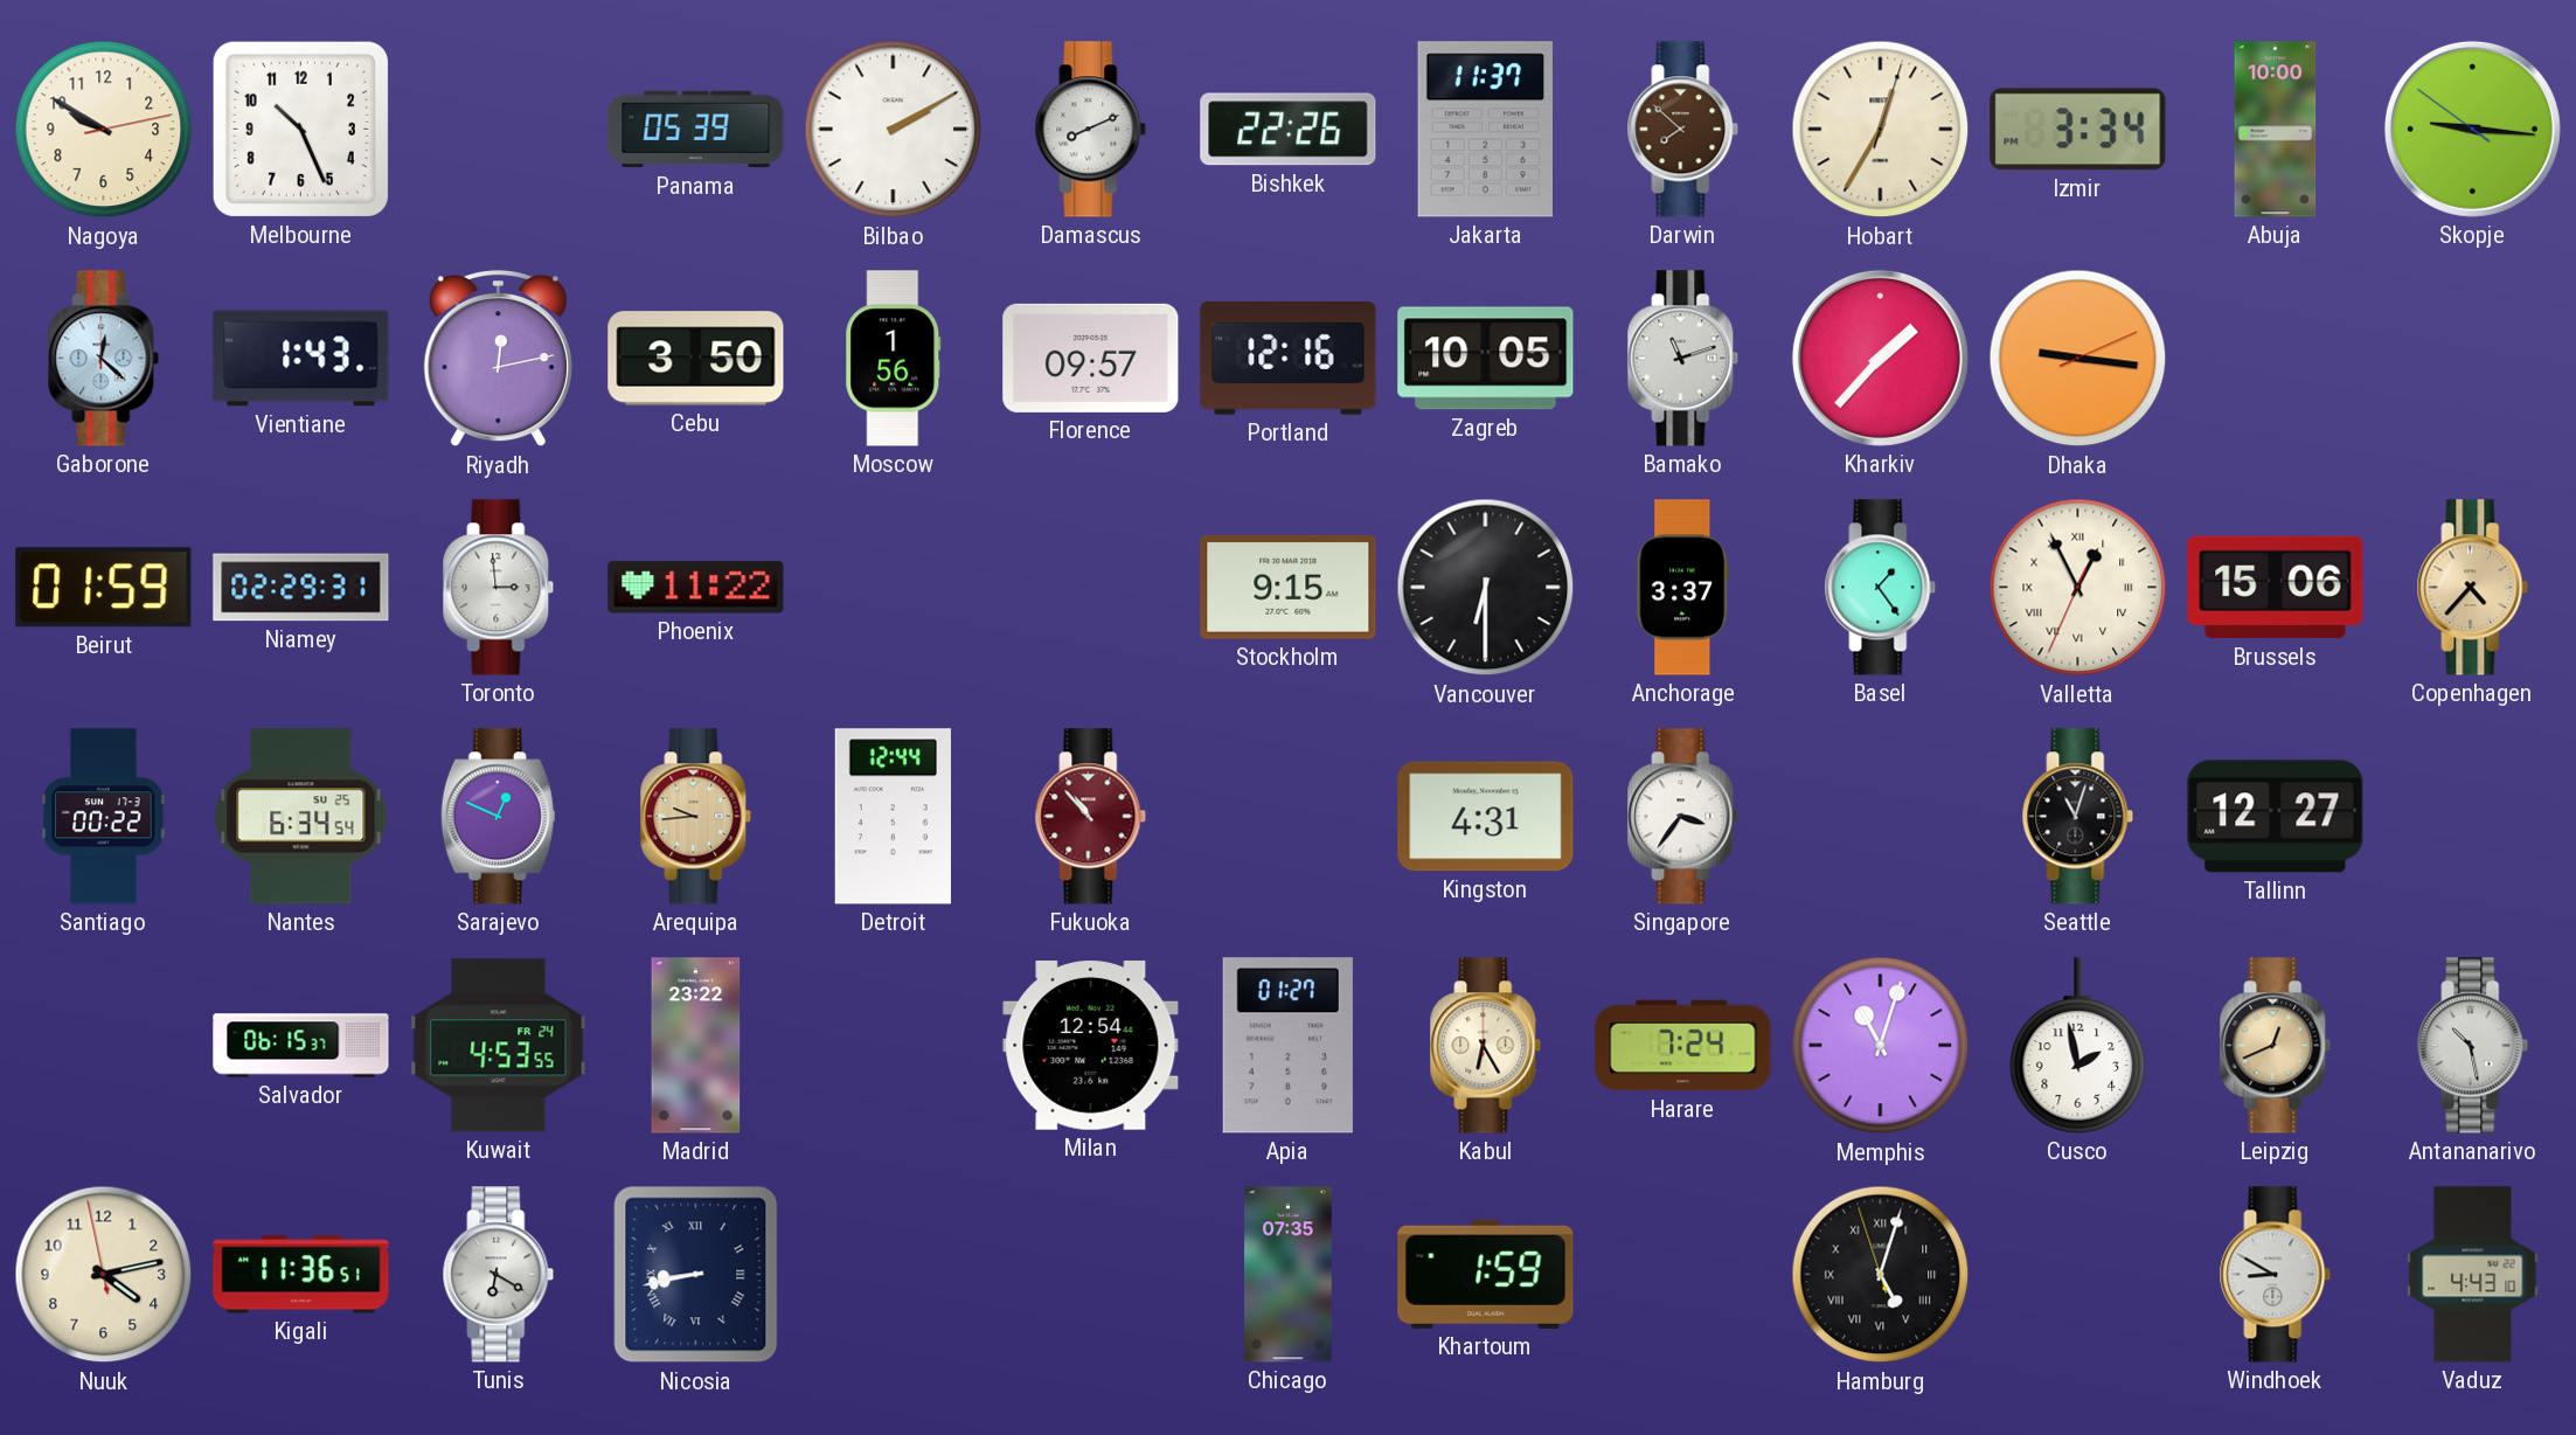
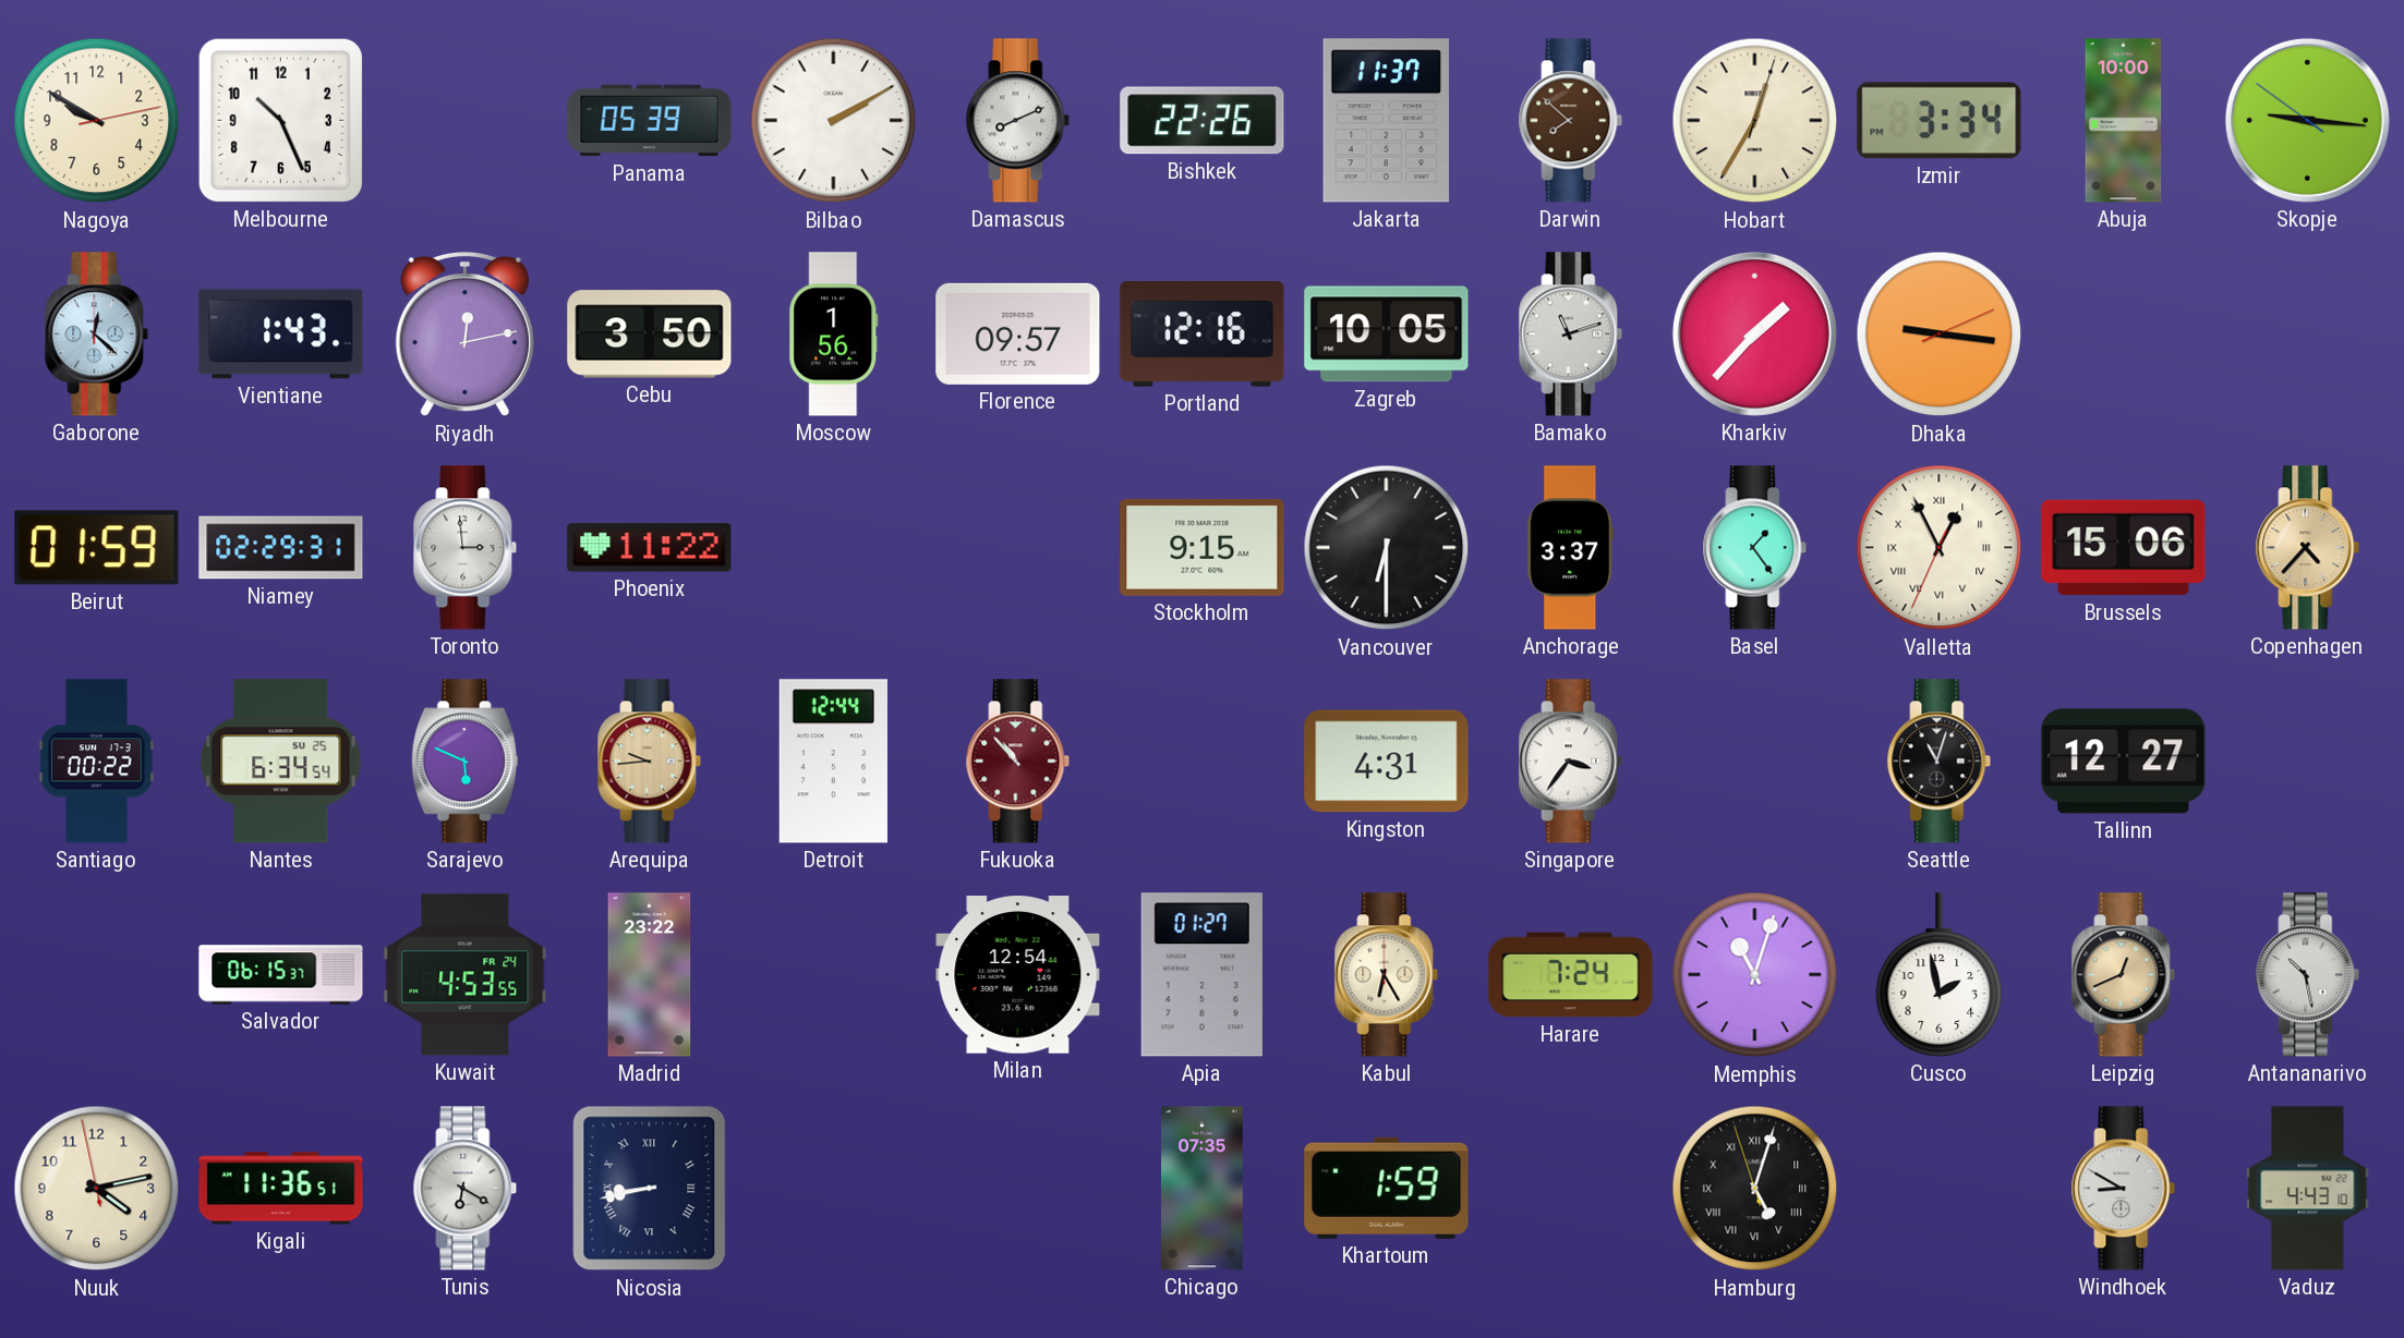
Sarajevo: 12:49 -> 5:49
